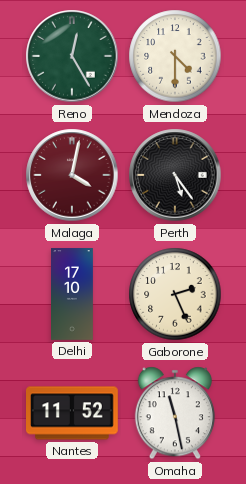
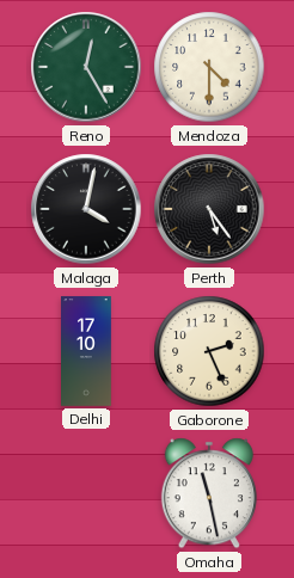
Malaga dial: burgundy -> black
Nantes: 11:52 -> none
